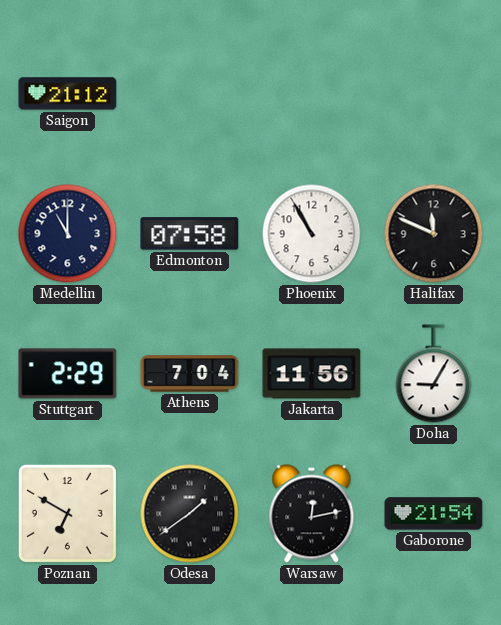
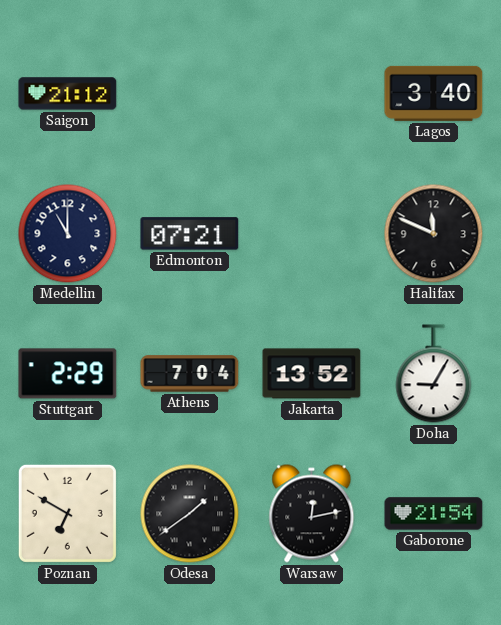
Lagos: none -> 3:40
Edmonton: 07:58 -> 07:21
Phoenix: 10:55 -> none
Jakarta: 11:56 -> 13:52
